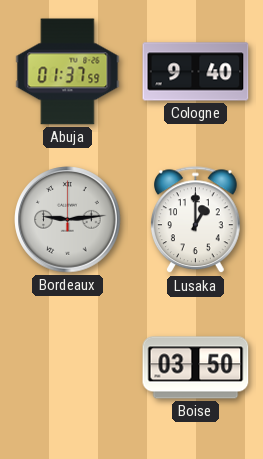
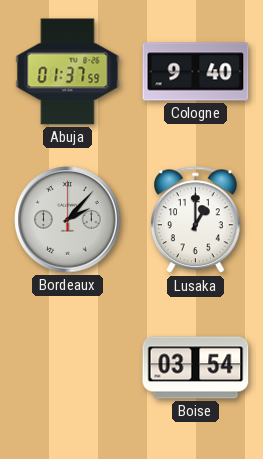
Bordeaux: 9:14 -> 2:07
Boise: 03:50 -> 03:54
